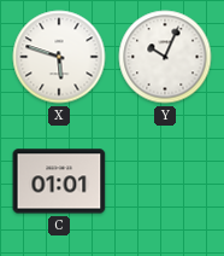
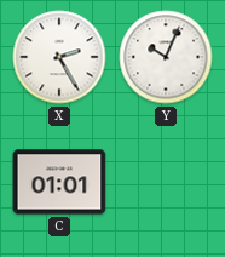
X: 5:48 -> 2:25
